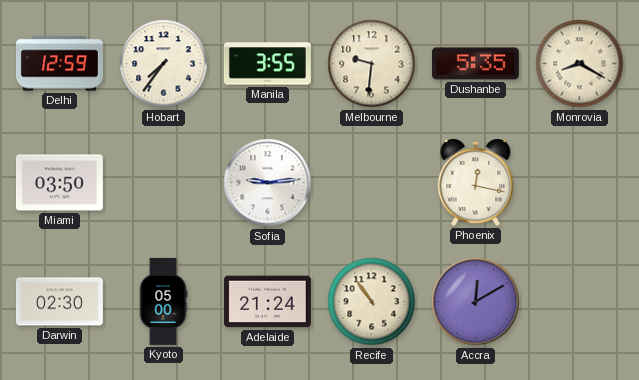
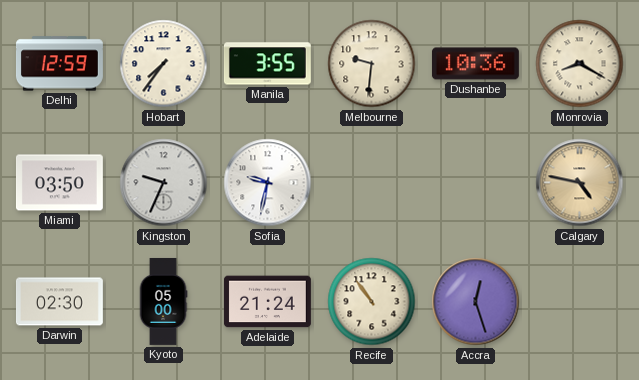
Dushanbe: 5:35 -> 10:36
Kingston: none -> 9:34
Sofia: 9:14 -> 9:32
Phoenix: 12:17 -> none
Calgary: none -> 4:47
Accra: 12:10 -> 12:27
